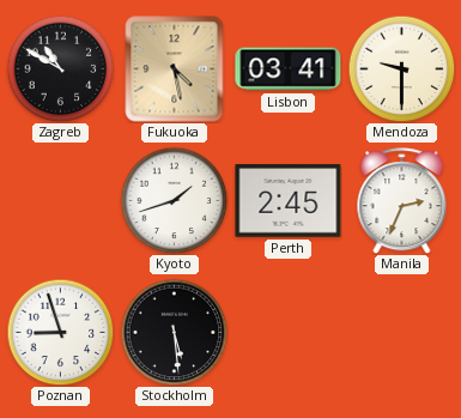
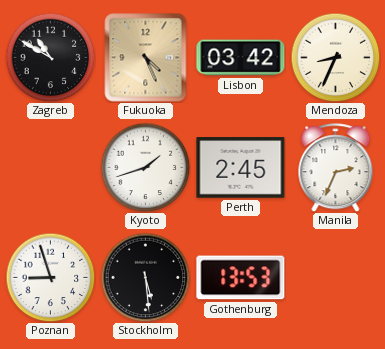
Fukuoka: 4:28 -> 4:26
Lisbon: 03:41 -> 03:42
Mendoza: 9:30 -> 8:34
Gothenburg: none -> 13:53
